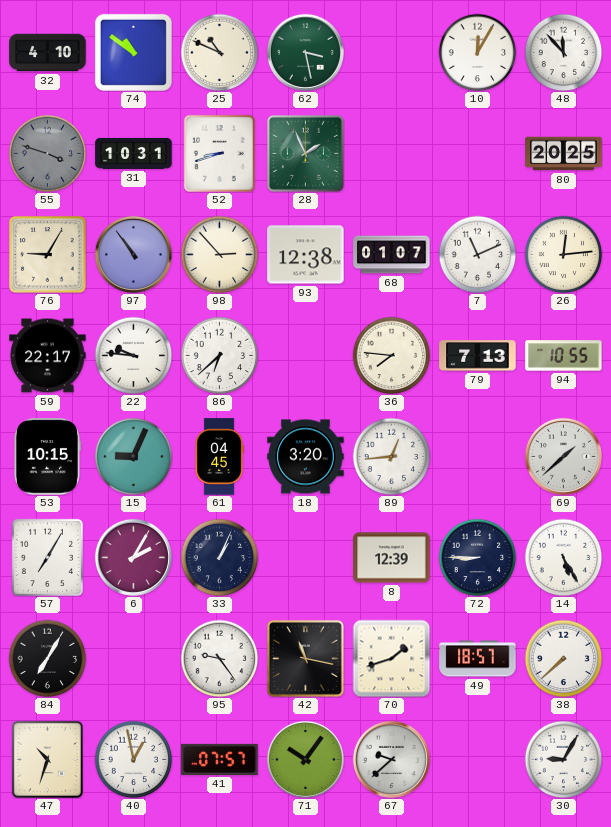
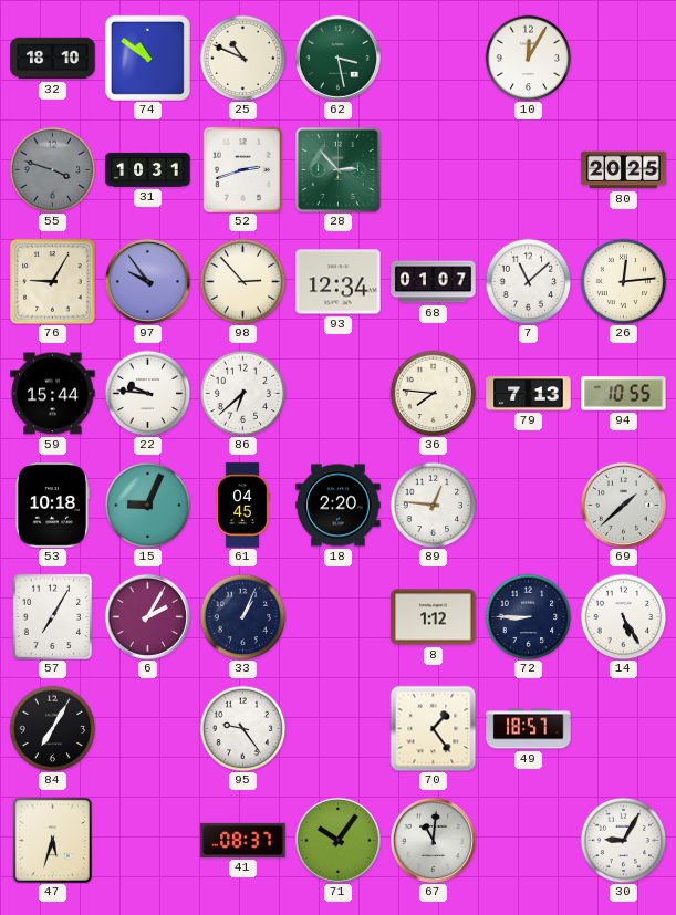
32: 4:10 -> 18:10
48: 11:53 -> none
52: 8:42 -> 2:42
28: 1:56 -> 2:53
97: 10:54 -> 9:54
93: 12:38 -> 12:34
7: 11:11 -> 11:08
59: 22:17 -> 15:44
53: 10:15 -> 10:18
18: 3:20 -> 2:20
89: 12:44 -> 12:46
8: 12:39 -> 1:12
42: 11:17 -> none
70: 1:42 -> 1:24
38: 7:38 -> none
47: 10:33 -> 5:33
40: 12:58 -> none
41: 07:57 -> 08:37
67: 9:38 -> 11:01
